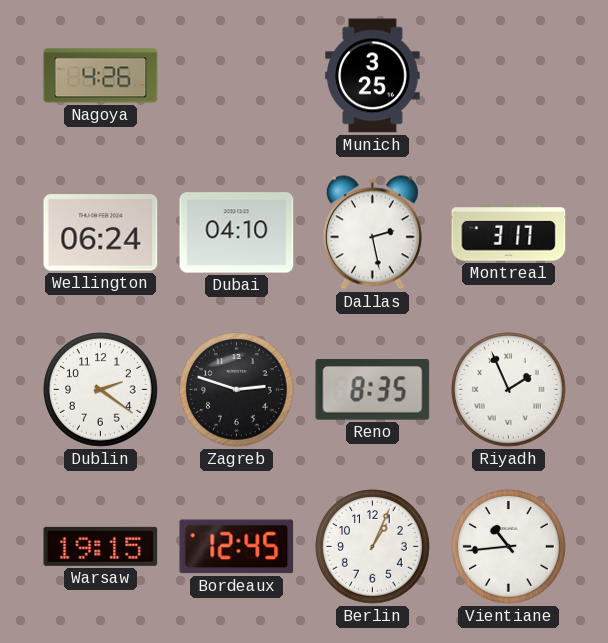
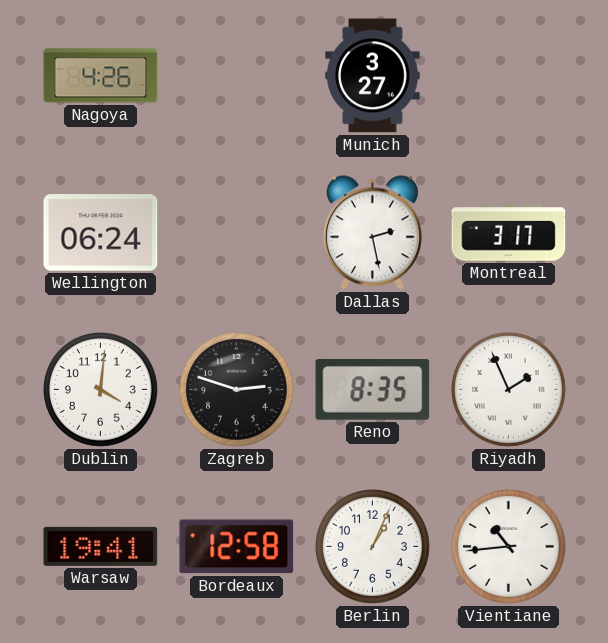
Munich: 3:25 -> 3:27
Dubai: 04:10 -> none
Dublin: 2:21 -> 4:01
Warsaw: 19:15 -> 19:41
Bordeaux: 12:45 -> 12:58
